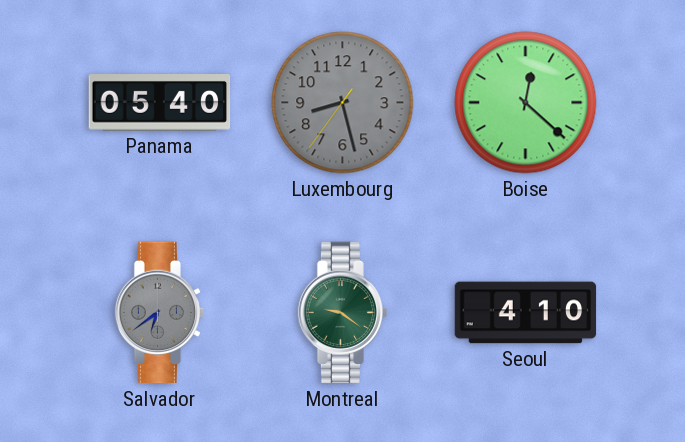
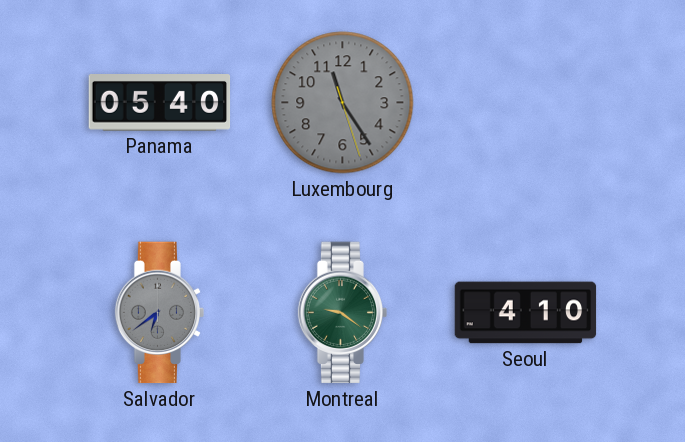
Luxembourg: 8:27 -> 11:24
Boise: 12:22 -> none
